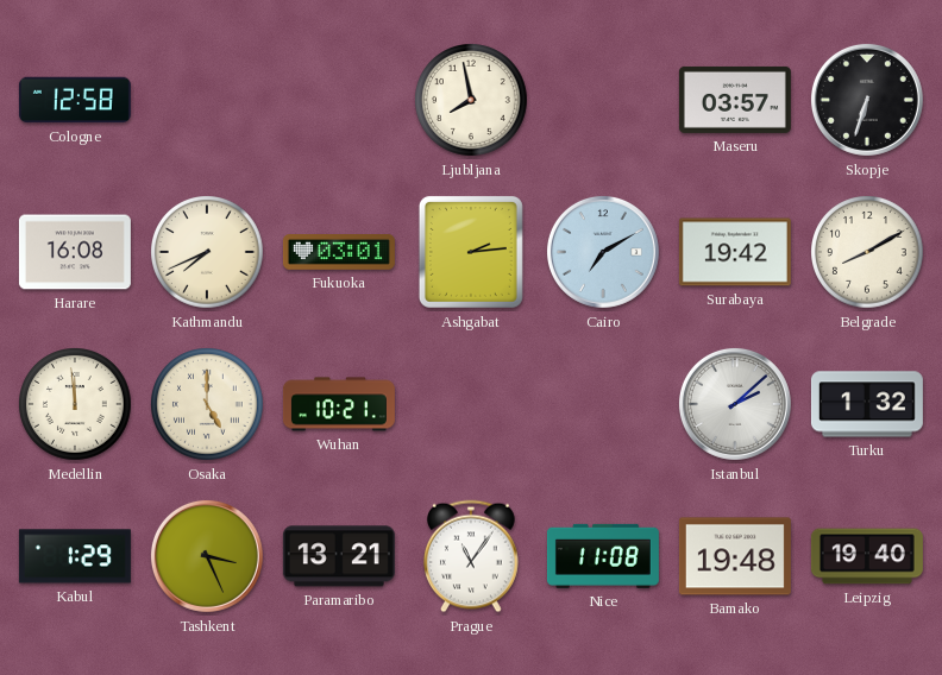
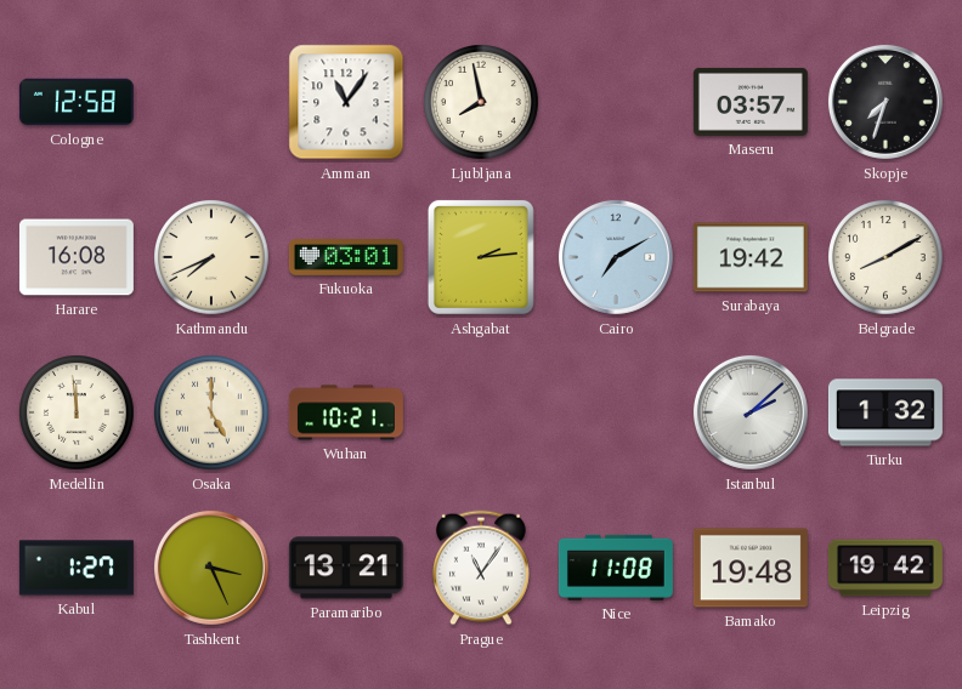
Amman: none -> 11:06
Skopje: 6:33 -> 7:33
Kabul: 1:29 -> 1:27
Leipzig: 19:40 -> 19:42
